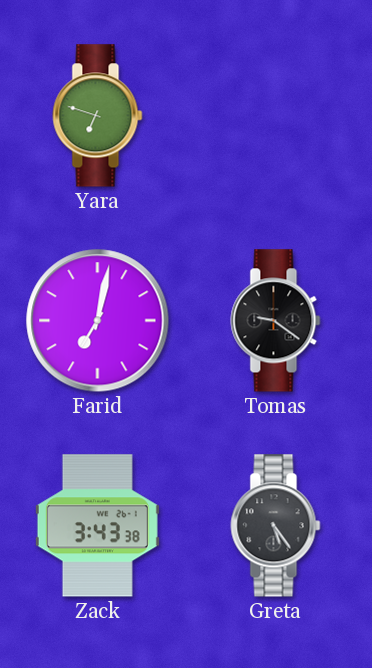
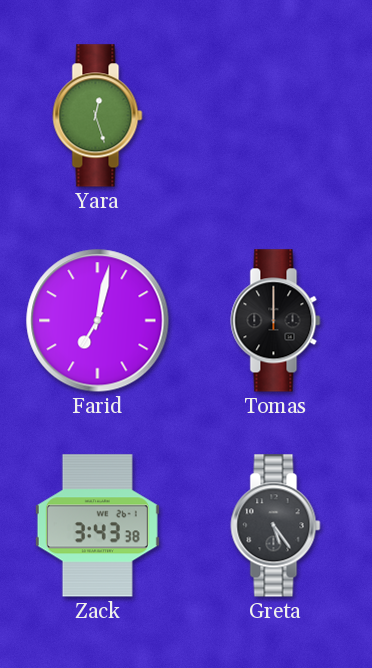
Yara: 6:48 -> 12:27
Tomas: 9:21 -> 12:00
